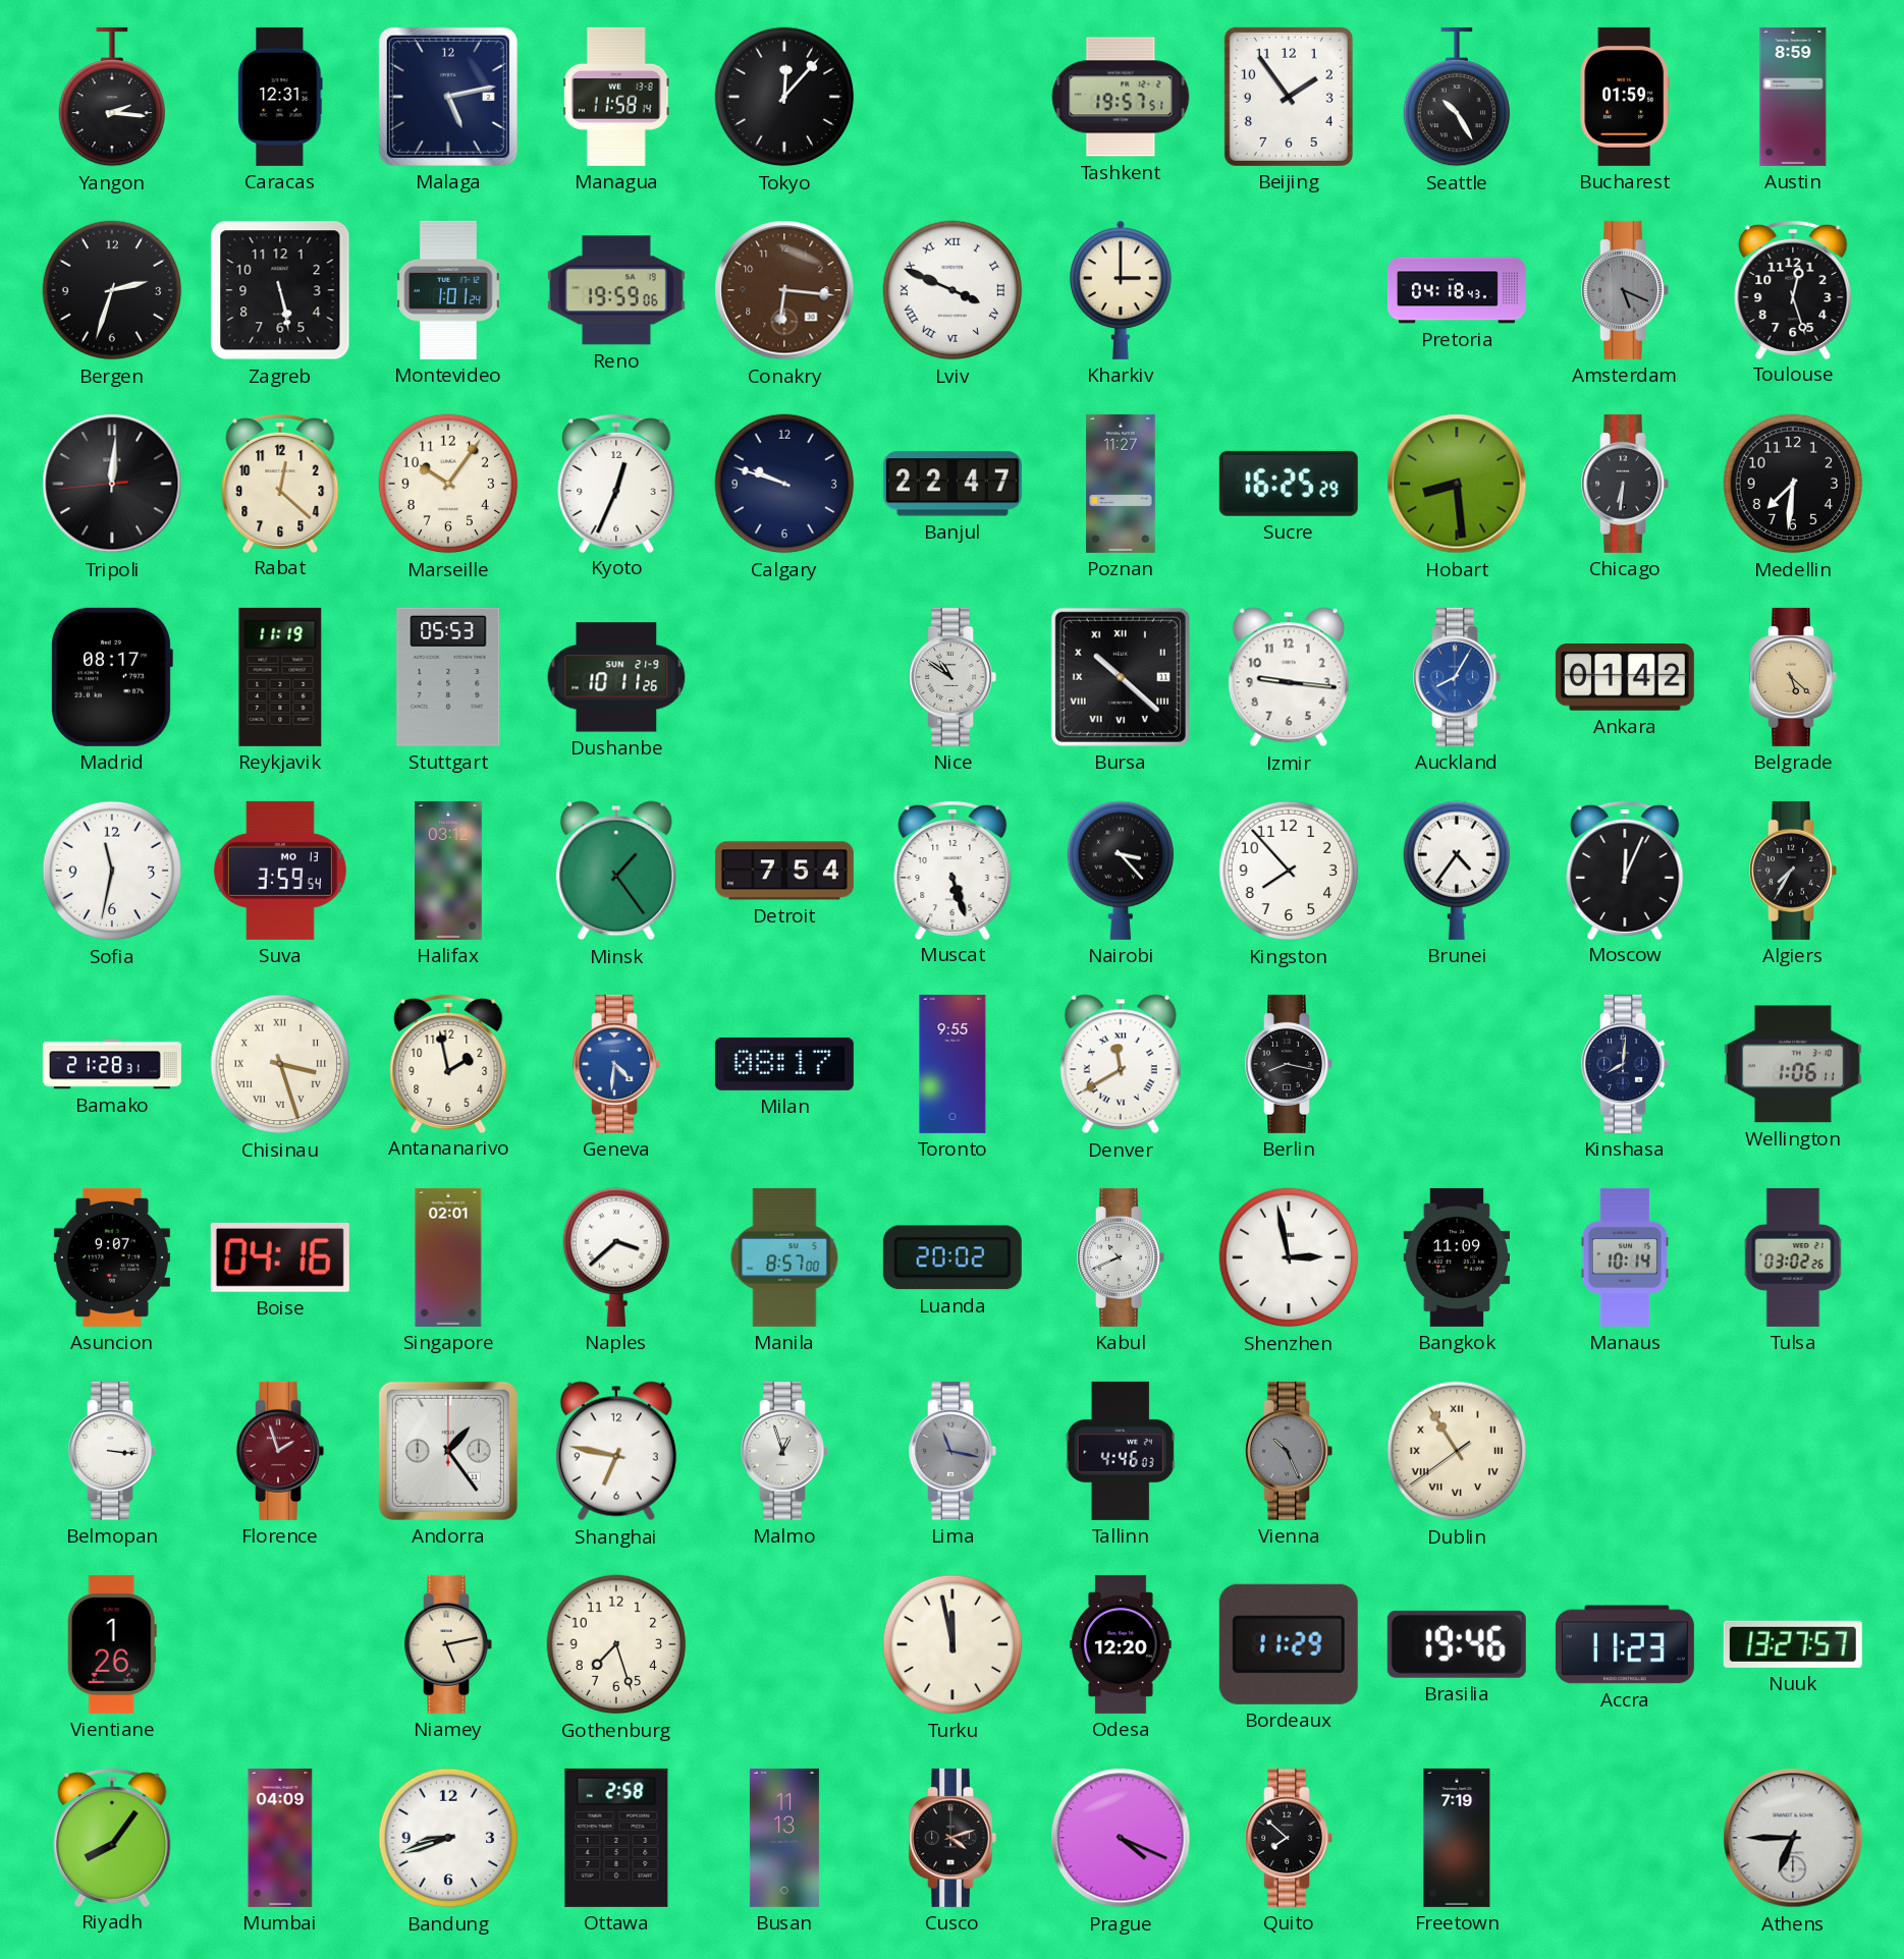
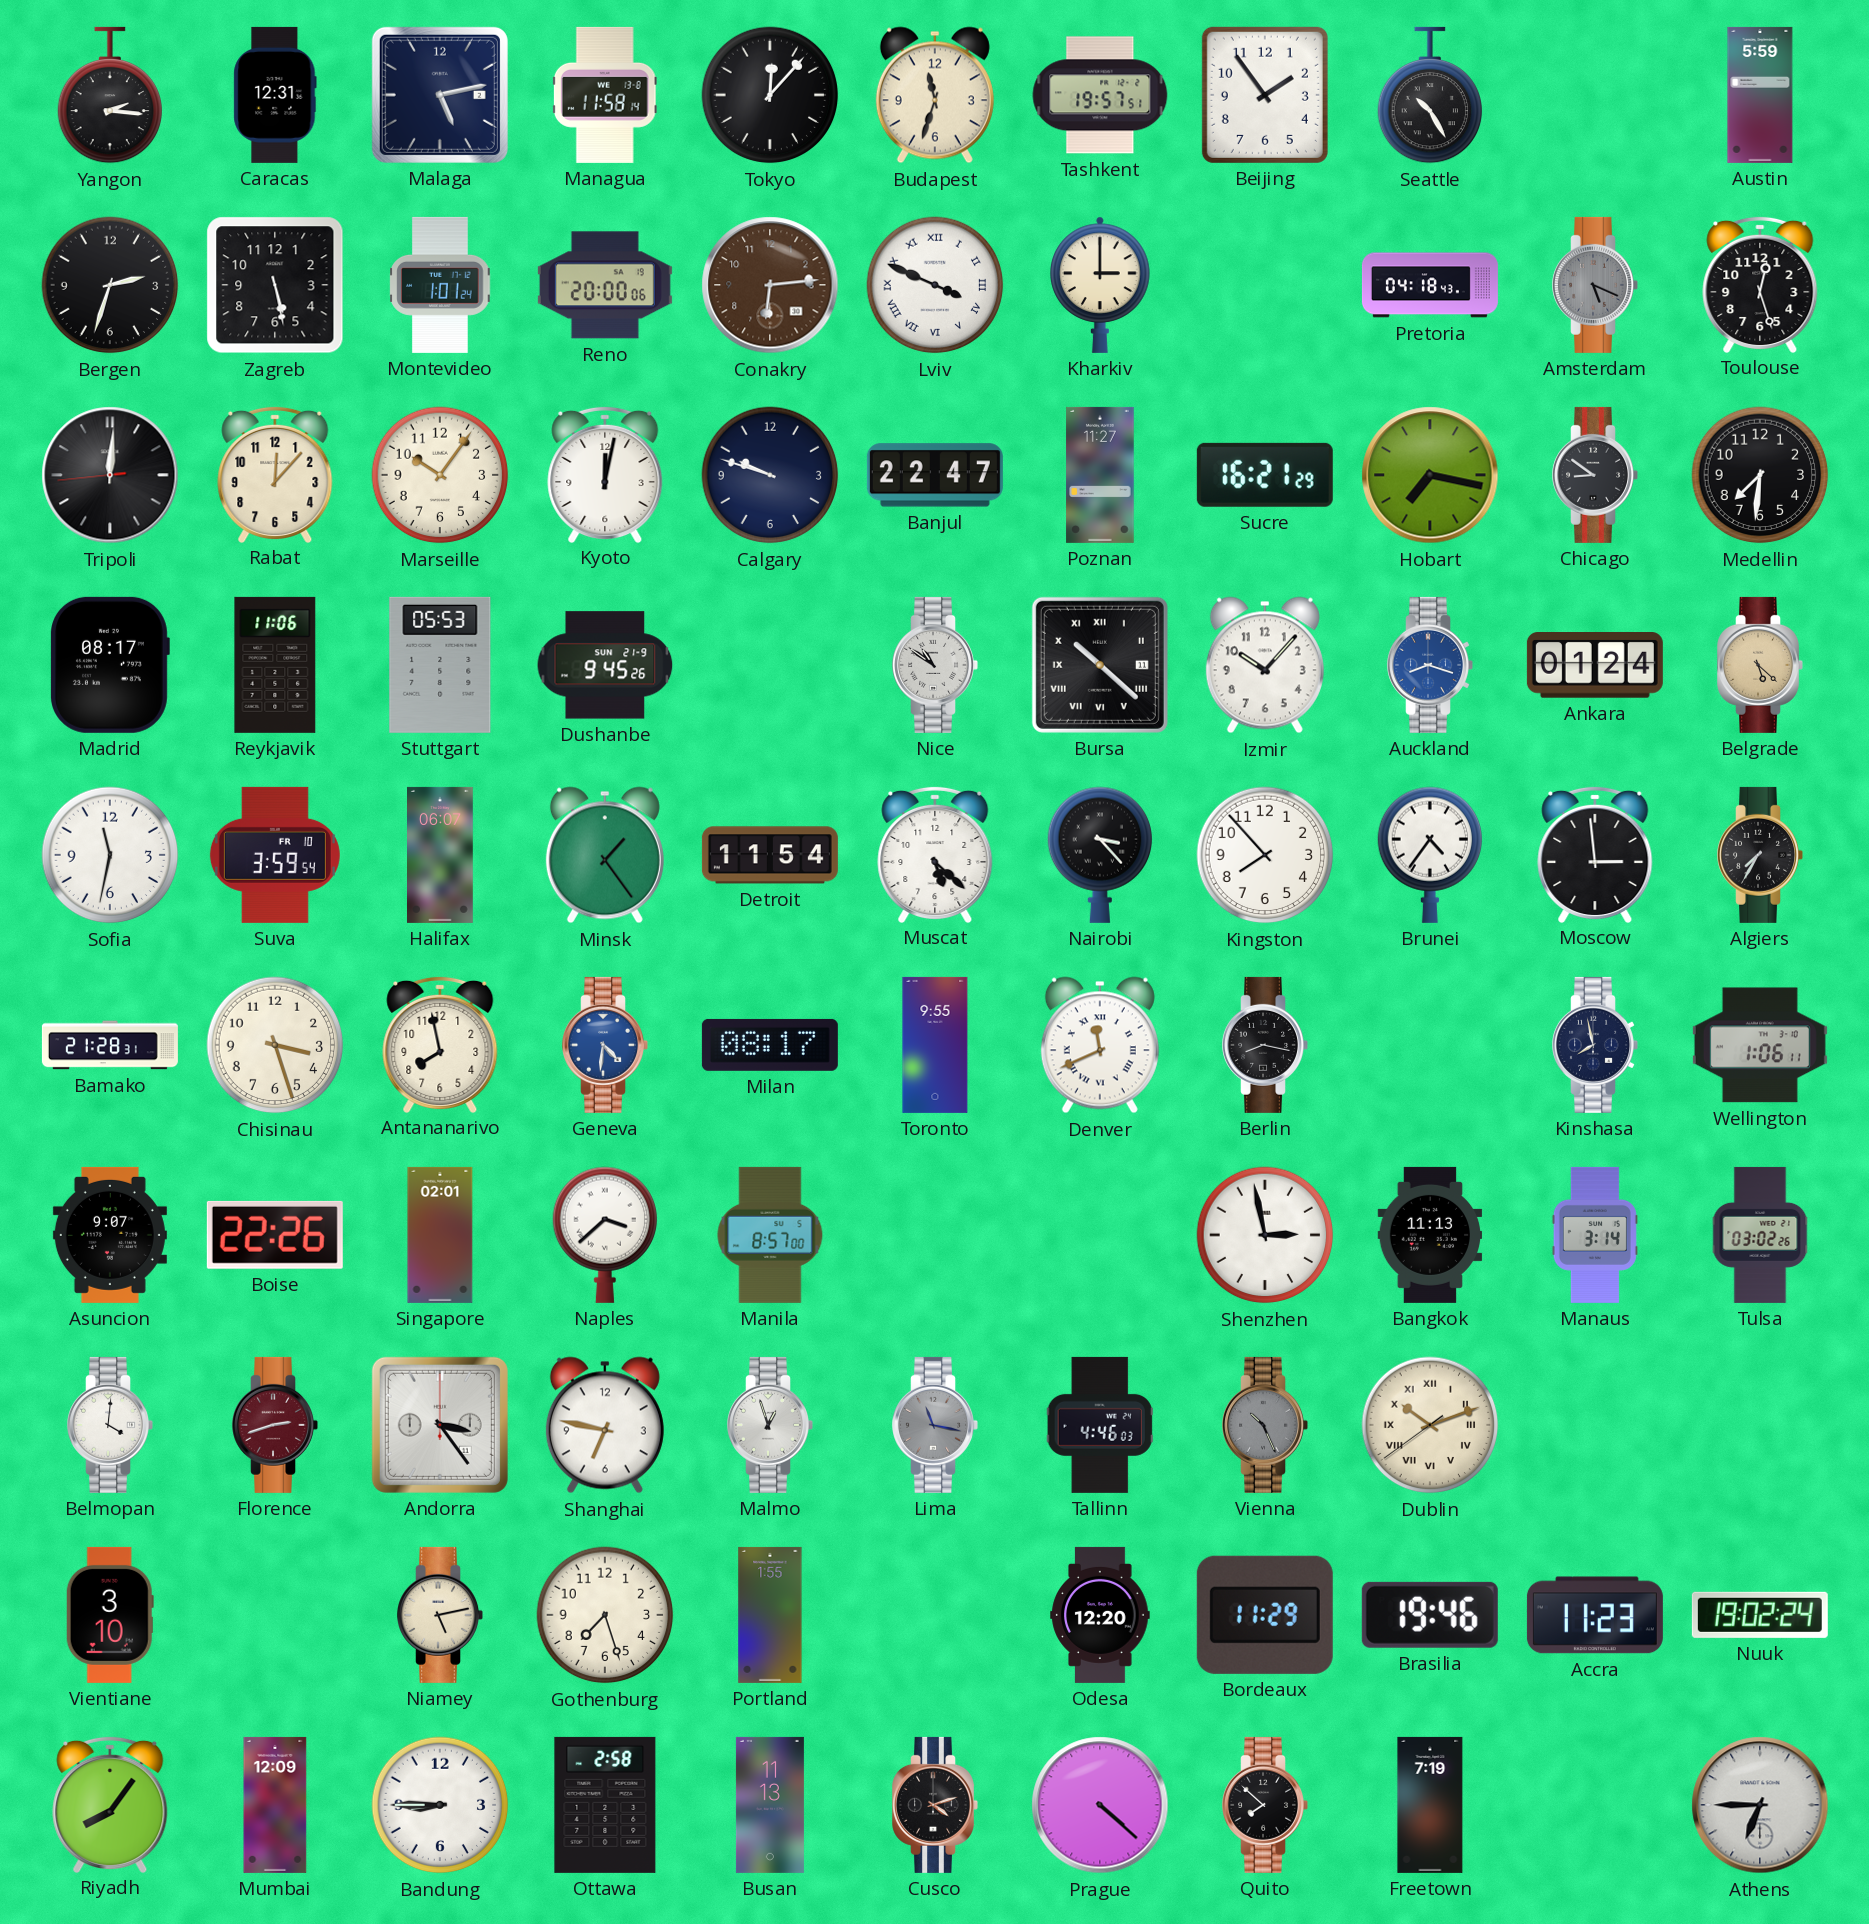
Budapest: none -> 11:33
Bucharest: 01:59 -> none
Austin: 8:59 -> 5:59
Reno: 19:59 -> 20:00
Conakry: 6:16 -> 6:14
Rabat: 12:22 -> 12:07
Kyoto: 12:34 -> 12:02
Sucre: 16:25 -> 16:21
Hobart: 8:29 -> 7:17
Chicago: 6:31 -> 8:51
Reykjavik: 11:19 -> 11:06
Dushanbe: 10:11 -> 9:45
Izmir: 9:16 -> 10:07
Auckland: 8:05 -> 8:18
Ankara: 01:42 -> 01:24
Suva date: MO 13 -> FR 10
Halifax: 03:12 -> 06:07
Detroit: 7:54 -> 11:54
Muscat: 5:27 -> 5:22
Moscow: 12:04 -> 2:59
Chisinau numerals: Roman -> Arabic
Antananarivo: 1:58 -> 7:58
Denver: 11:40 -> 11:41
Kinshasa: 8:01 -> 7:58
Boise: 04:16 -> 22:26
Luanda: 20:02 -> none
Kabul: 10:41 -> none
Bangkok: 11:09 -> 11:13
Manaus: 10:14 -> 3:14
Belmopan: 3:16 -> 4:01
Florence: 1:57 -> 2:42
Andorra: 1:24 -> 3:24
Dublin: 10:54 -> 10:11
Vientiane: 1:26 -> 3:10
Portland: none -> 1:55
Turku: 11:58 -> none
Nuuk: 13:27 -> 19:02
Mumbai: 04:09 -> 12:09
Bandung: 8:42 -> 8:45
Prague: 4:19 -> 4:22
